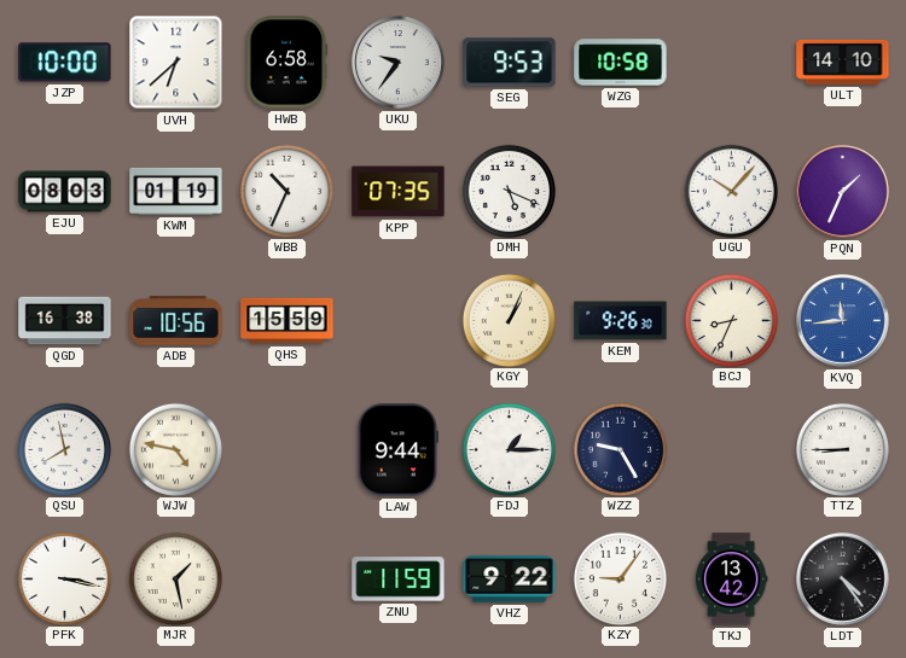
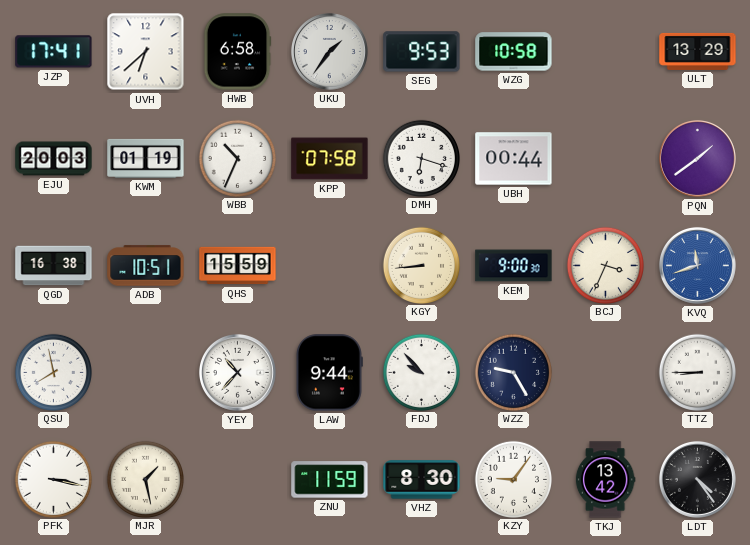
JZP: 10:00 -> 17:41
UKU: 9:36 -> 1:36
ULT: 14:10 -> 13:29
EJU: 08:03 -> 20:03
KPP: 07:35 -> 07:58
DMH: 5:19 -> 6:18
UBH: none -> 00:44
UGU: 10:07 -> none
PQN: 1:34 -> 1:39
ADB: 10:56 -> 10:51
KGY: 1:04 -> 8:44
KEM: 9:26 -> 9:00
BCJ: 8:34 -> 3:34
KVQ: 11:44 -> 11:42
WJW: 4:47 -> none
YEY: none -> 10:37
FDJ: 1:15 -> 9:53
VHZ: 9:22 -> 8:30
